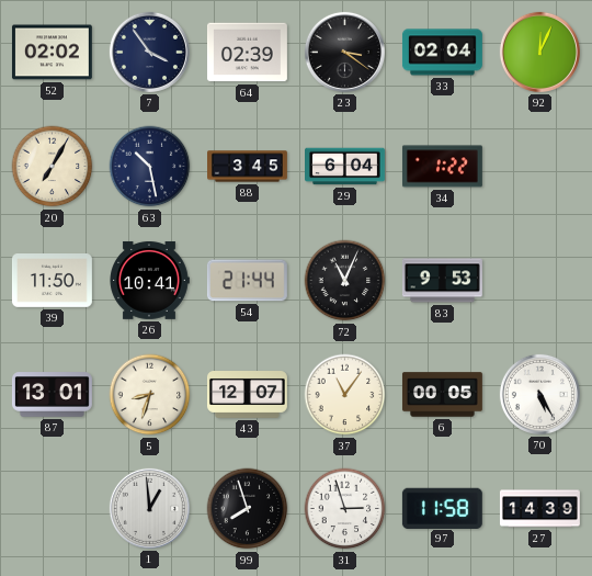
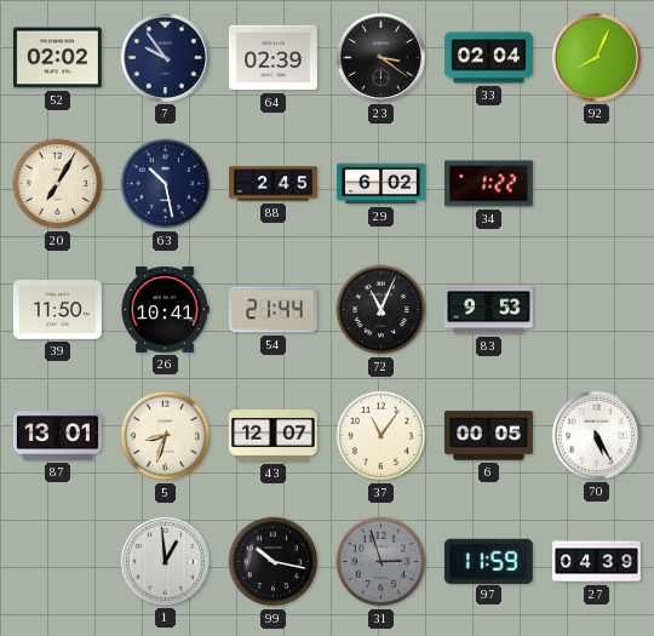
7: 3:54 -> 9:54
92: 12:04 -> 8:04
88: 3:45 -> 2:45
29: 6:04 -> 6:02
99: 7:57 -> 10:17
31 dial: white -> grey
97: 11:58 -> 11:59
27: 14:39 -> 04:39
